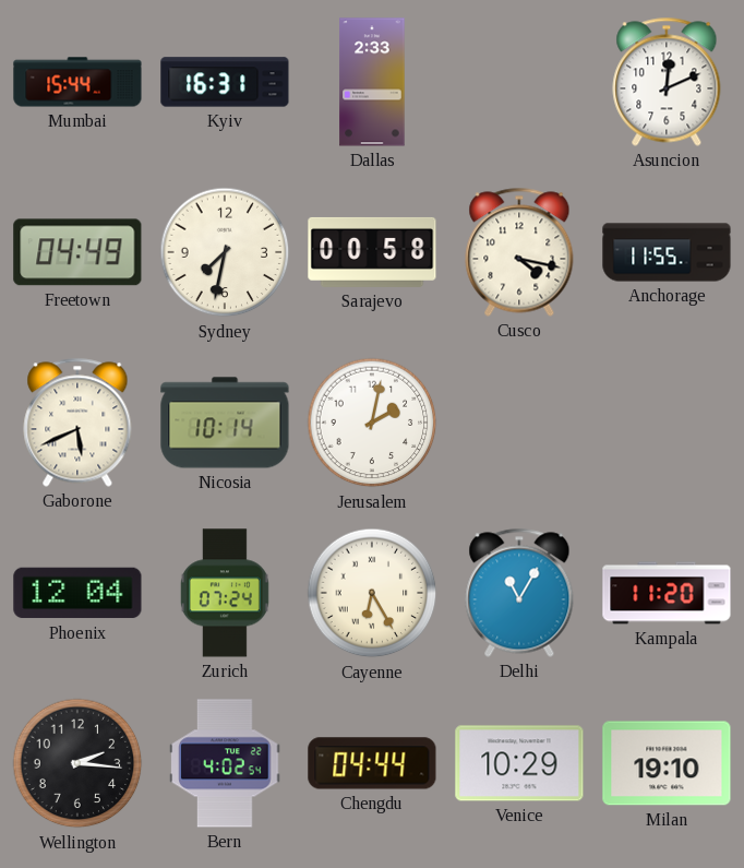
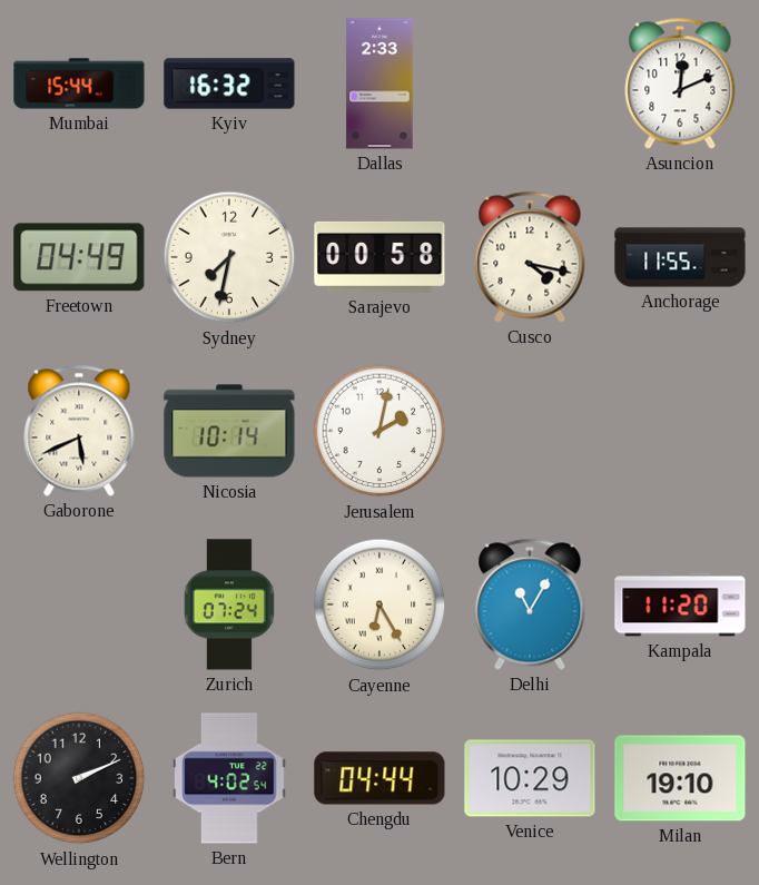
Kyiv: 16:31 -> 16:32
Phoenix: 12:04 -> none
Wellington: 2:16 -> 2:11
